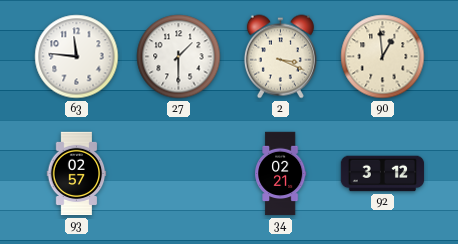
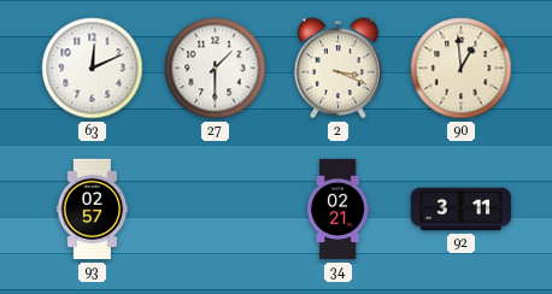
63: 11:46 -> 12:11
92: 3:12 -> 3:11
